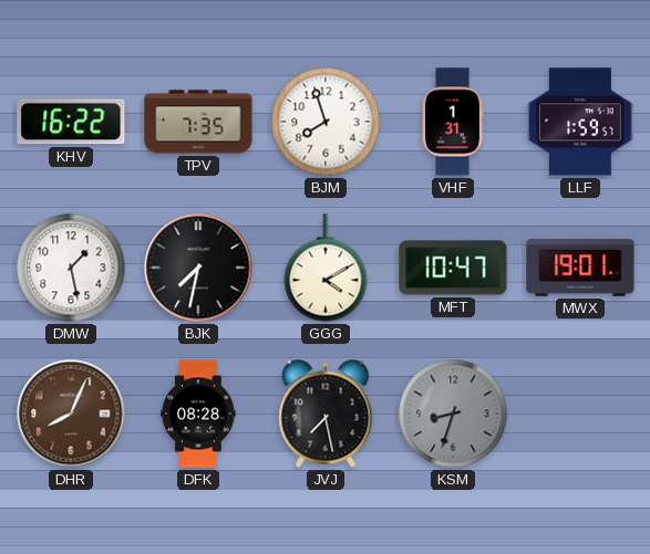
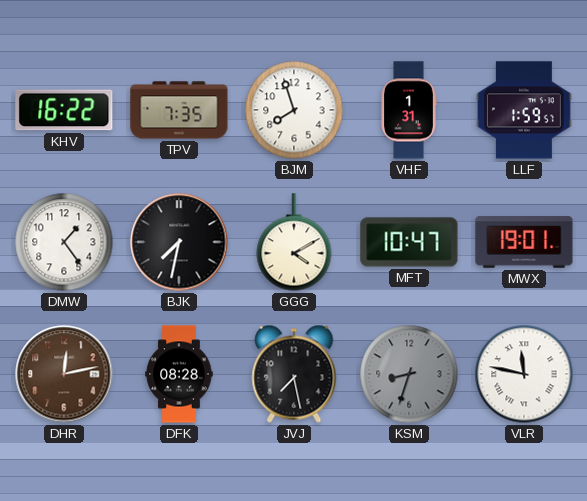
DMW: 1:28 -> 1:24
DHR: 8:04 -> 12:13
VLR: none -> 11:47
